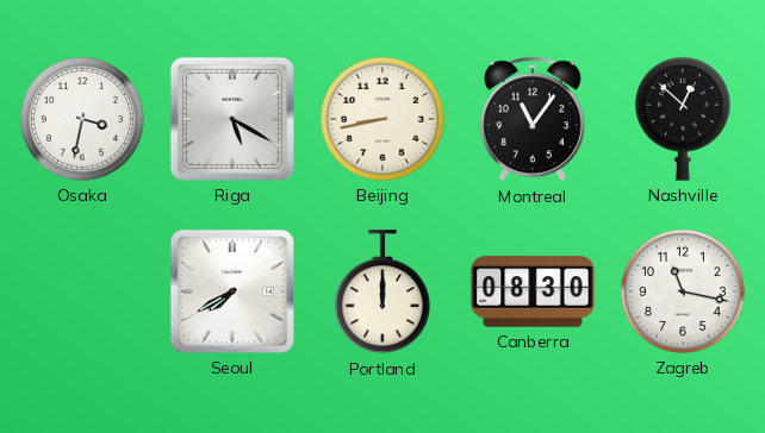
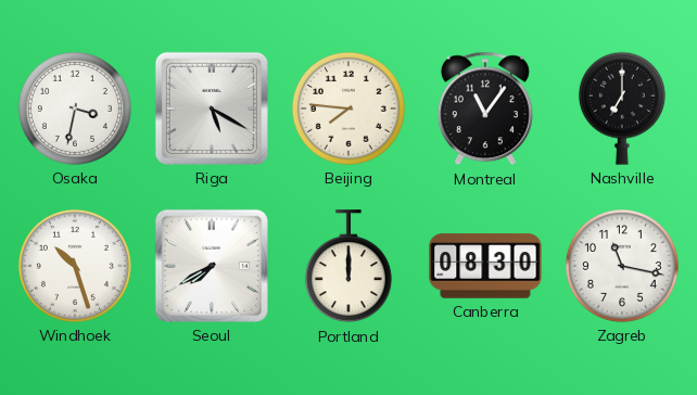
Beijing: 8:43 -> 7:46
Nashville: 12:52 -> 7:00
Windhoek: none -> 10:27
